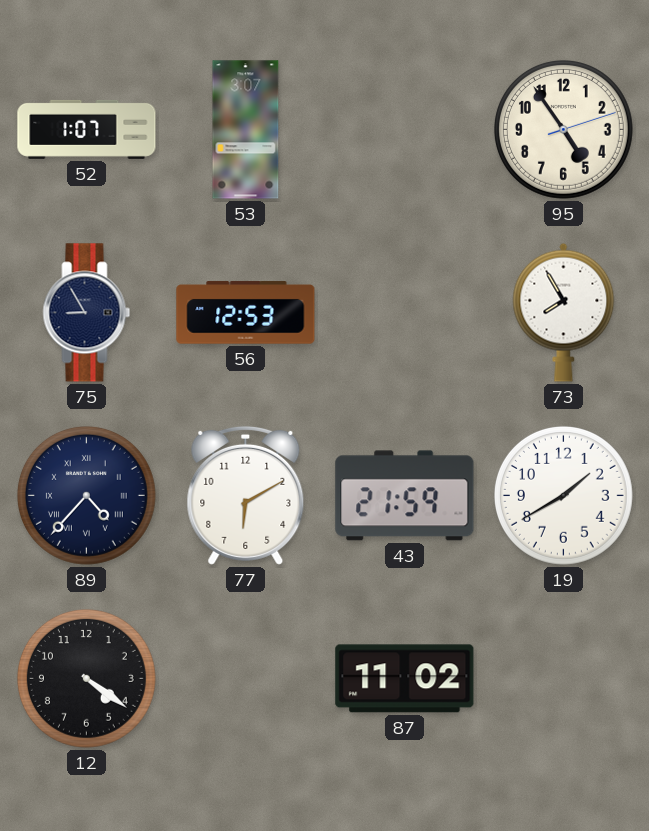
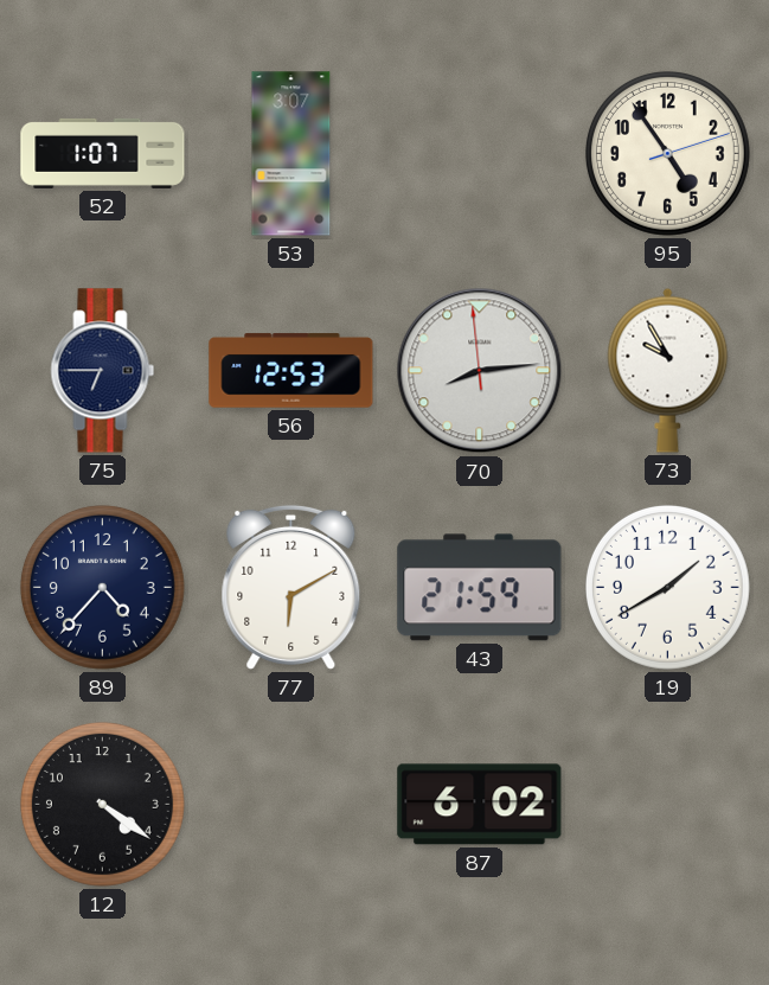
75: 8:55 -> 6:45
70: none -> 8:13
73: 7:55 -> 9:55
89 numerals: Roman -> Arabic
87: 11:02 -> 6:02
